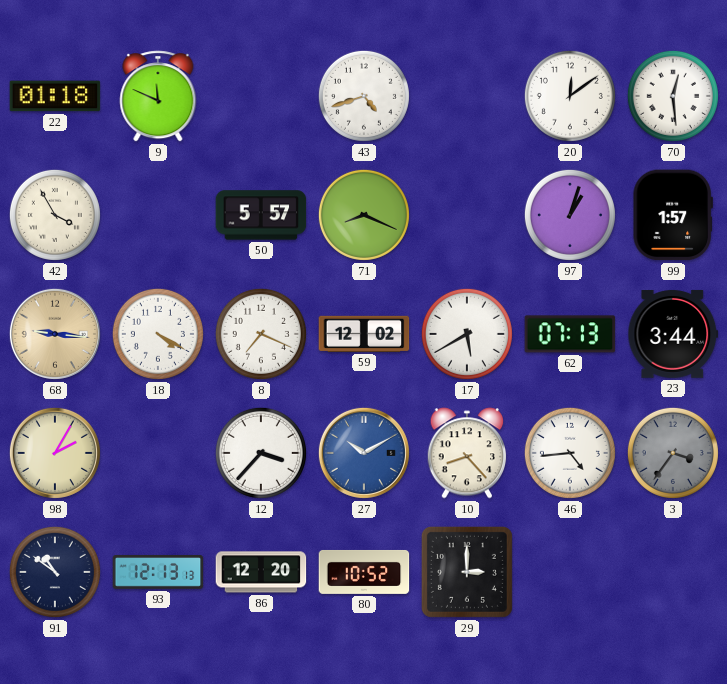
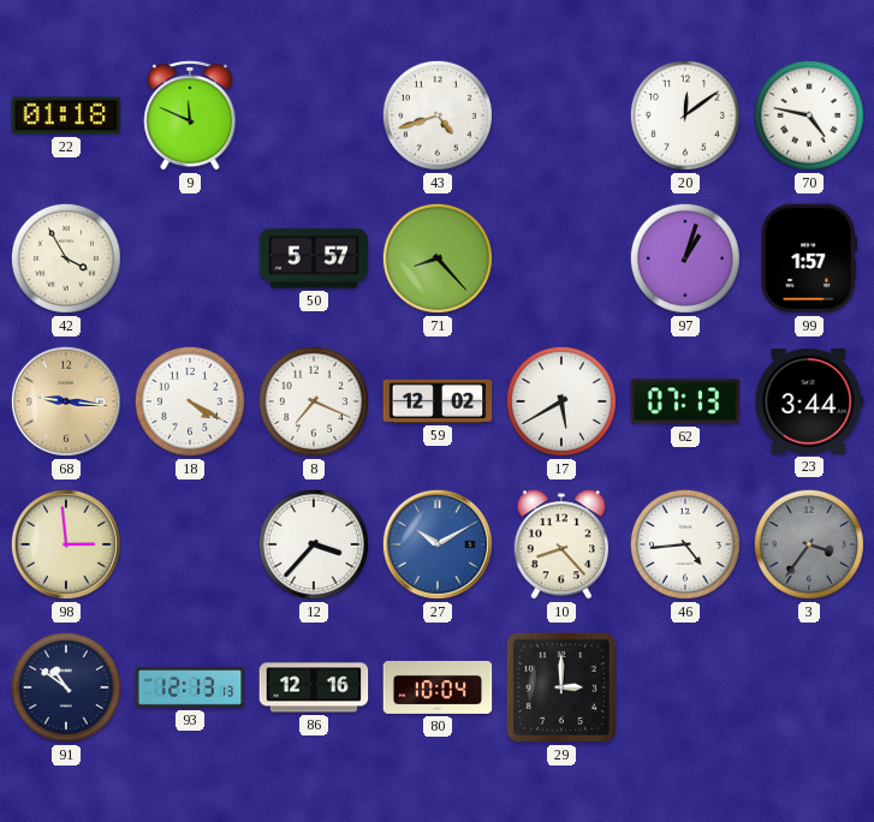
70: 12:29 -> 4:47
71: 8:19 -> 8:23
98: 2:05 -> 2:59
86: 12:20 -> 12:16
80: 10:52 -> 10:04
